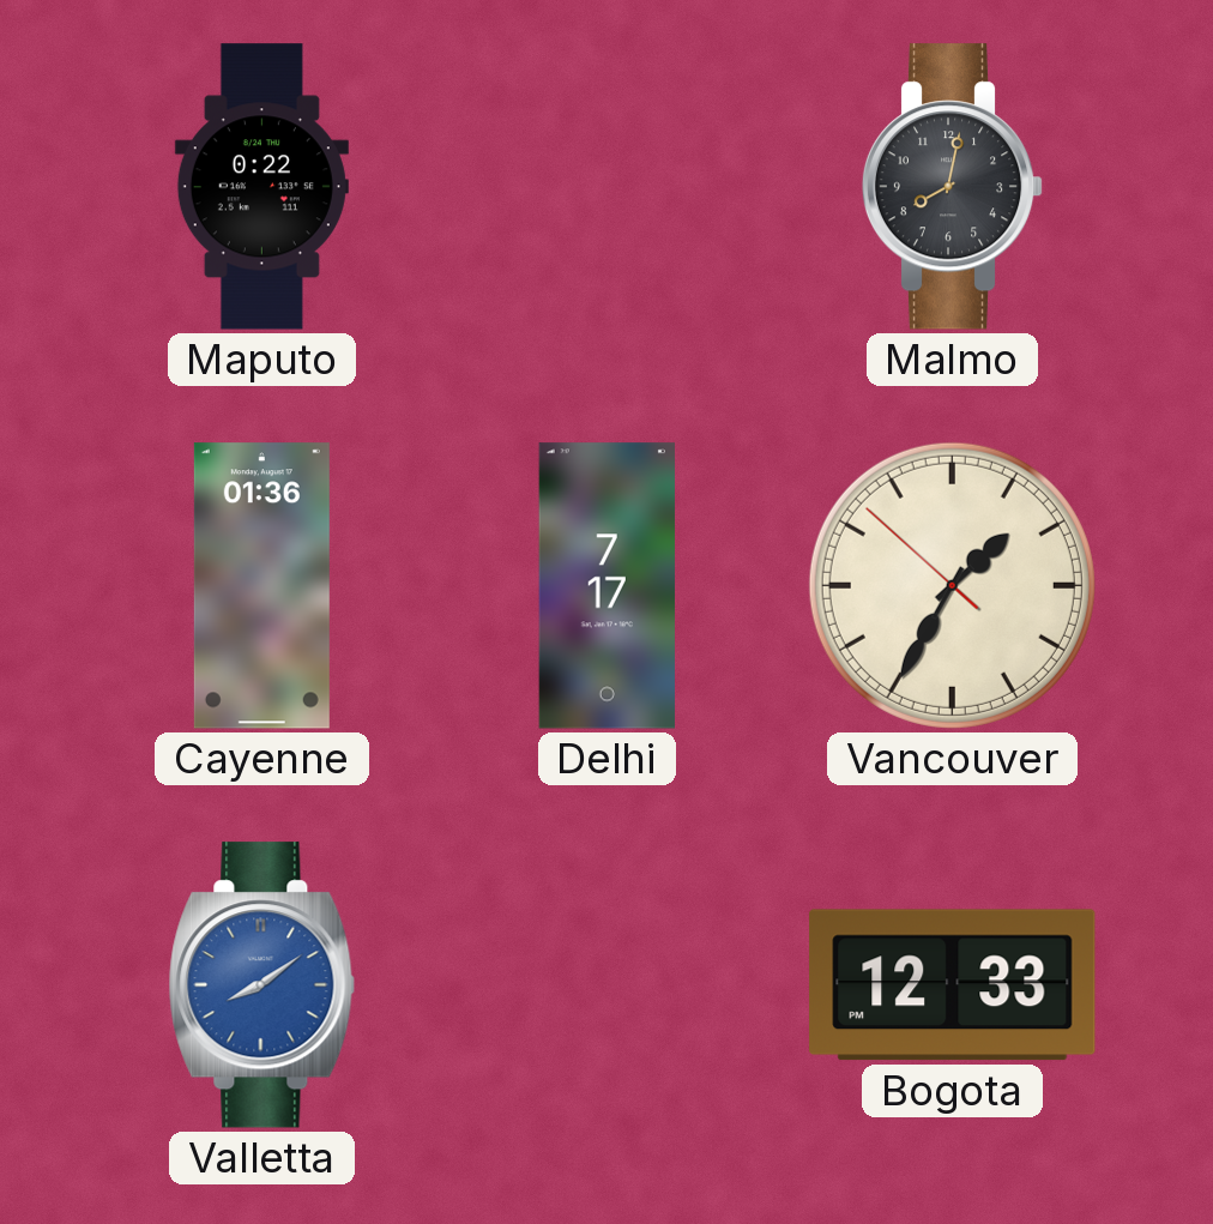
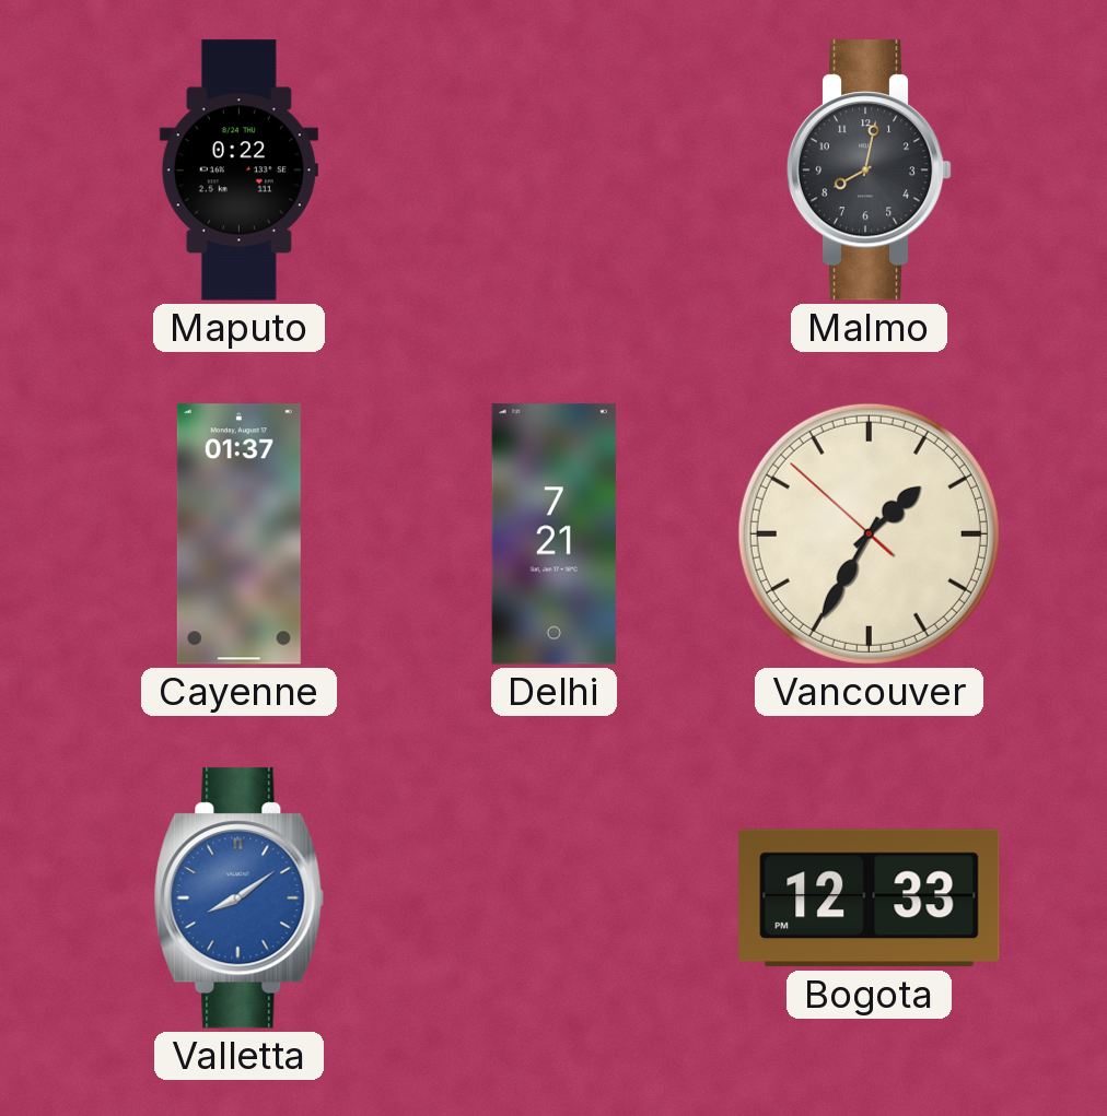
Cayenne: 01:36 -> 01:37
Delhi: 7:17 -> 7:21
